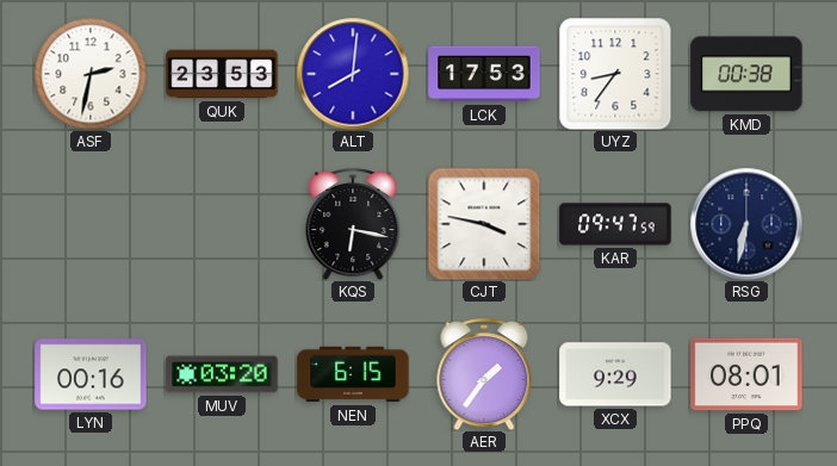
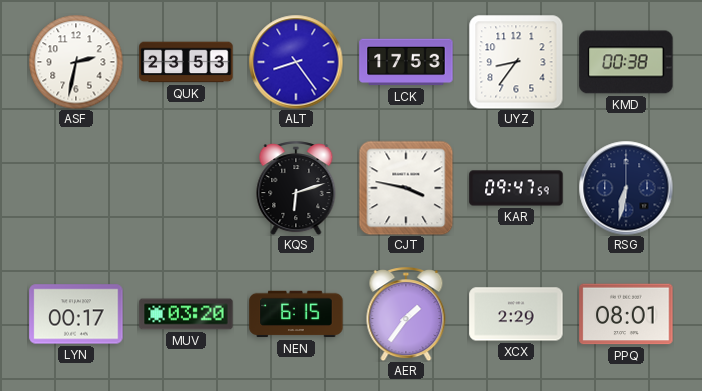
ALT: 8:01 -> 8:24
KQS: 6:17 -> 6:12
LYN: 00:16 -> 00:17
XCX: 9:29 -> 2:29
